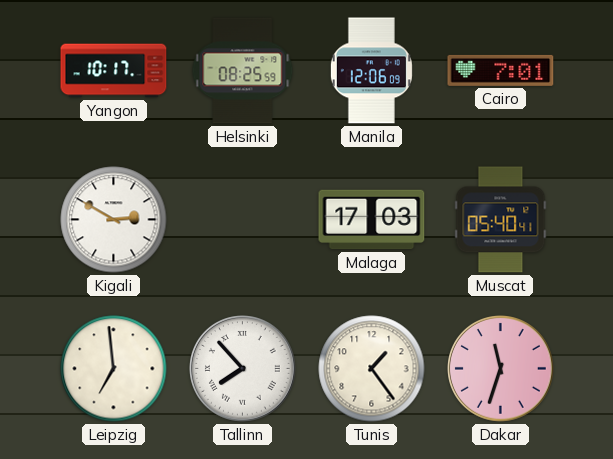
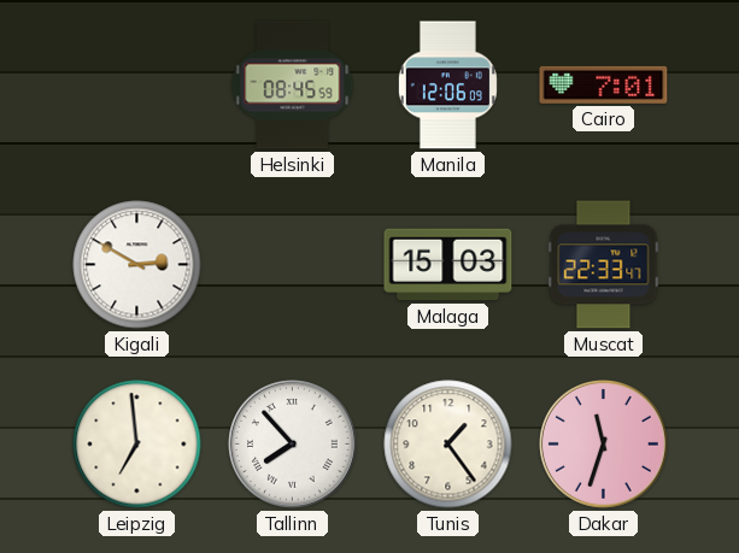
Yangon: 10:17 -> none
Helsinki: 08:25 -> 08:45
Malaga: 17:03 -> 15:03
Muscat: 05:40 -> 22:33
